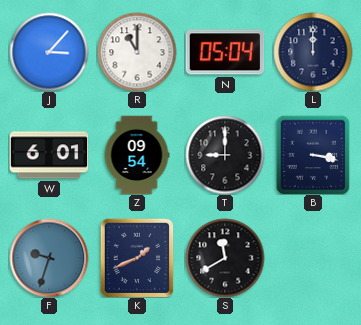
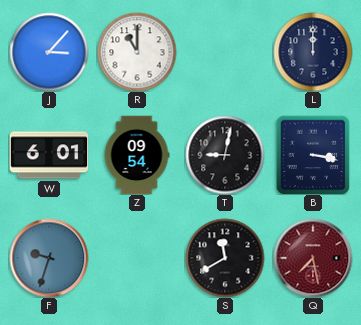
N: 05:04 -> none
T: 9:00 -> 9:02
K: 1:41 -> none
Q: none -> 7:28
